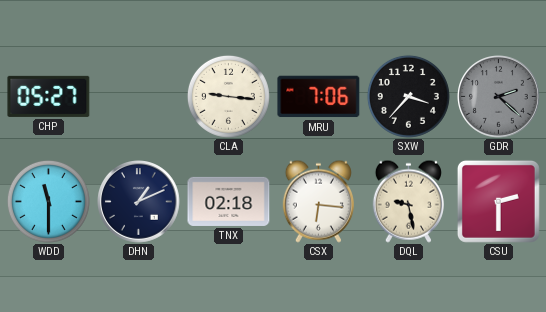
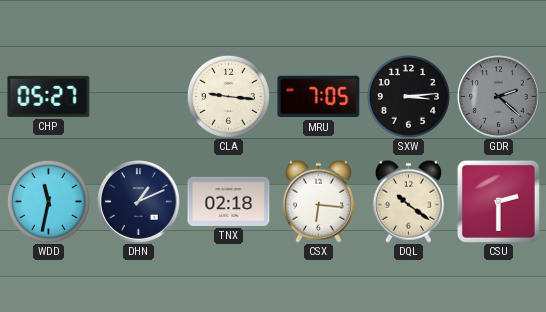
MRU: 7:06 -> 7:05
SXW: 3:37 -> 3:14
WDD: 11:30 -> 11:32
DQL: 9:28 -> 10:21
